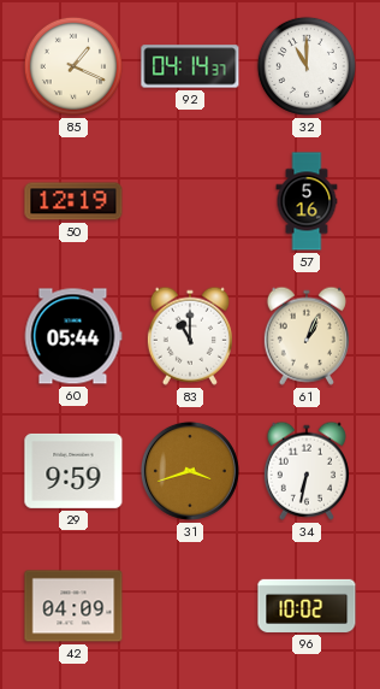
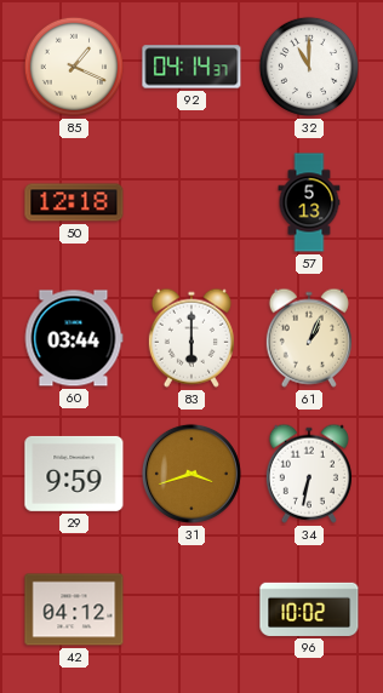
50: 12:19 -> 12:18
57: 5:16 -> 5:13
60: 05:44 -> 03:44
83: 11:00 -> 6:00
42: 04:09 -> 04:12
